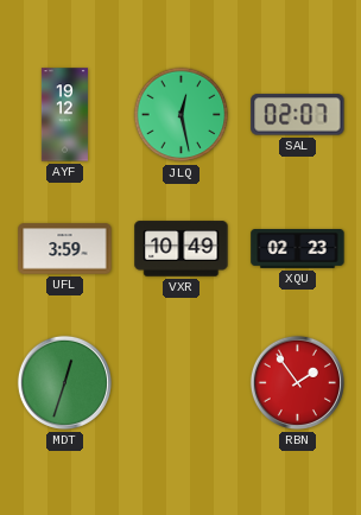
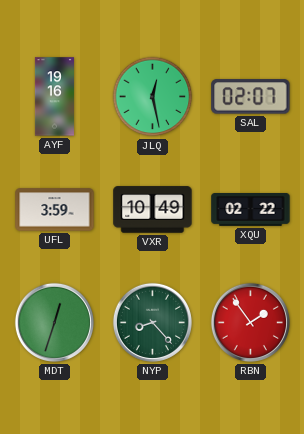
AYF: 19:12 -> 19:16
XQU: 02:23 -> 02:22
NYP: none -> 8:23
